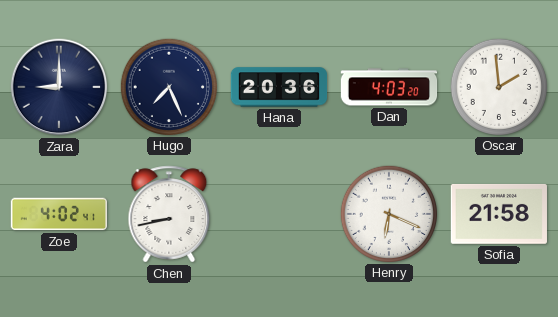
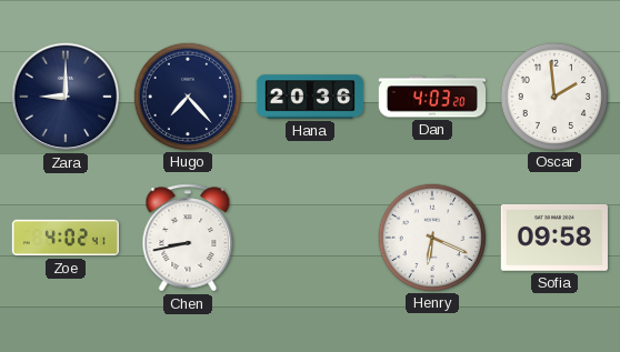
Hugo: 7:26 -> 7:23
Sofia: 21:58 -> 09:58
